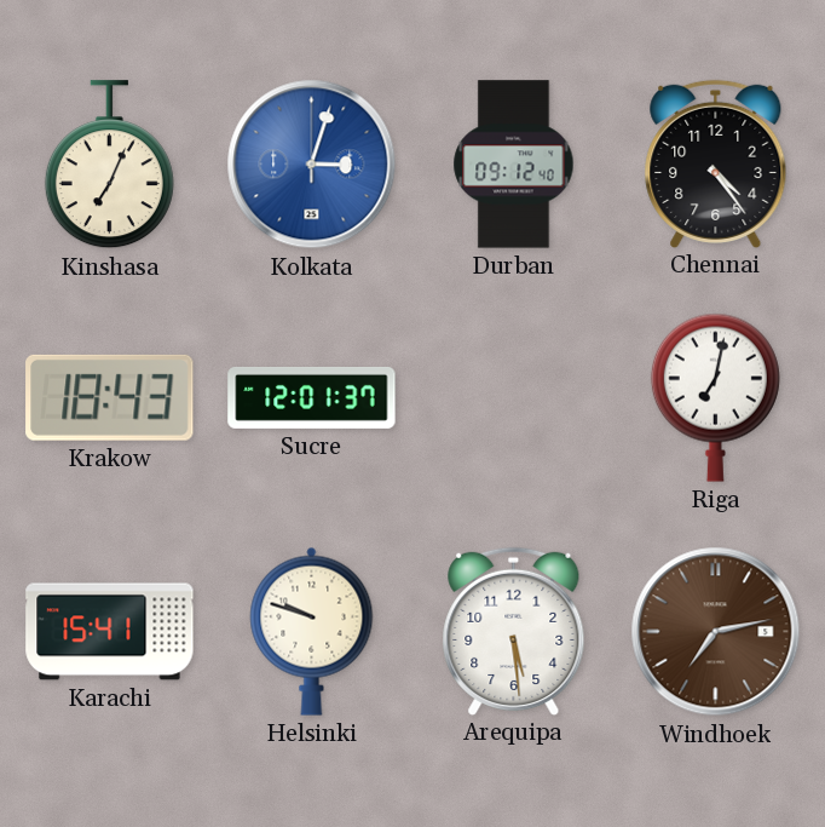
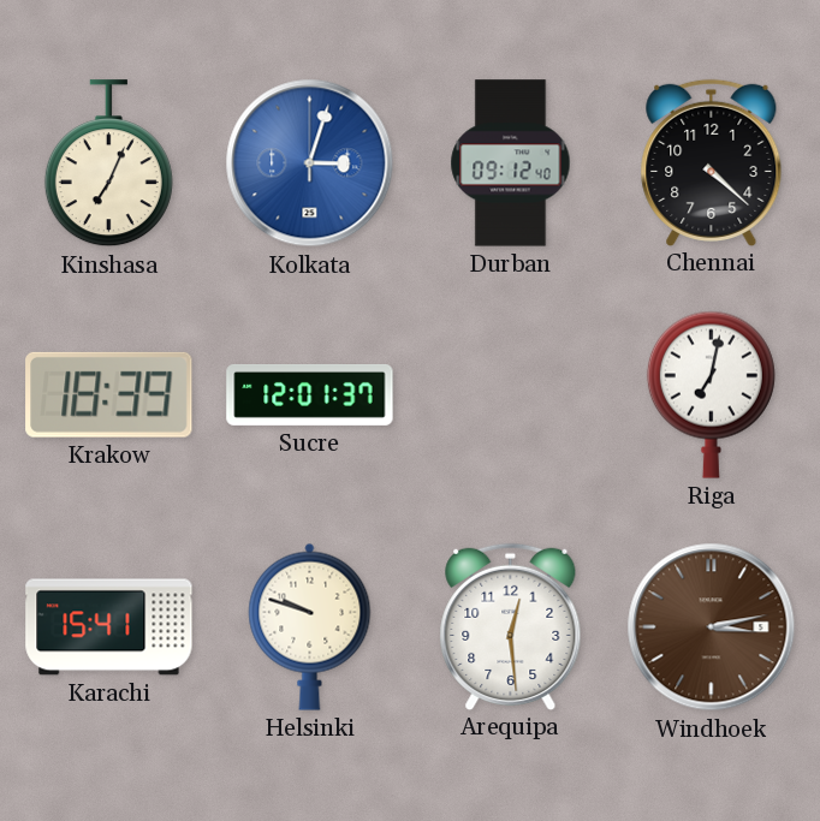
Chennai: 4:24 -> 4:22
Krakow: 18:43 -> 18:39
Arequipa: 5:29 -> 12:29
Windhoek: 7:13 -> 3:13
